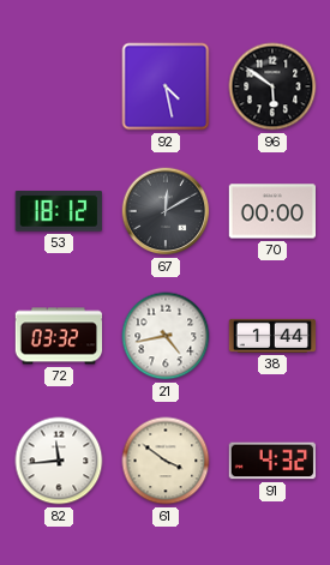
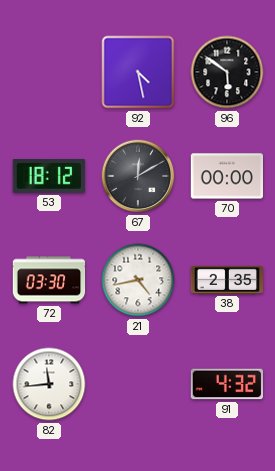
72: 03:32 -> 03:30
38: 1:44 -> 2:35
61: 3:51 -> none
